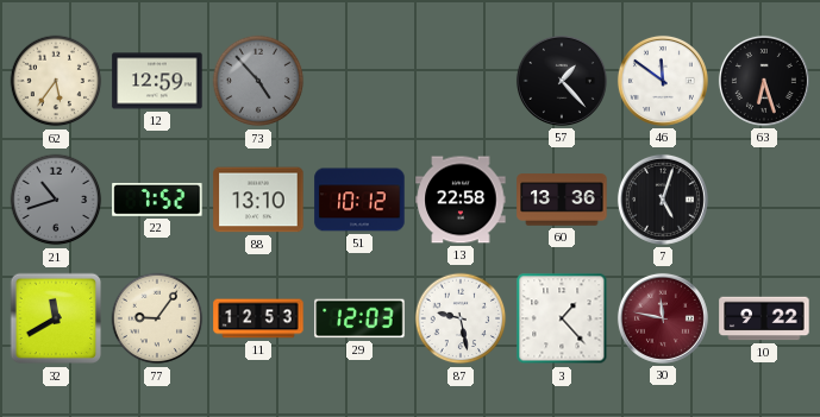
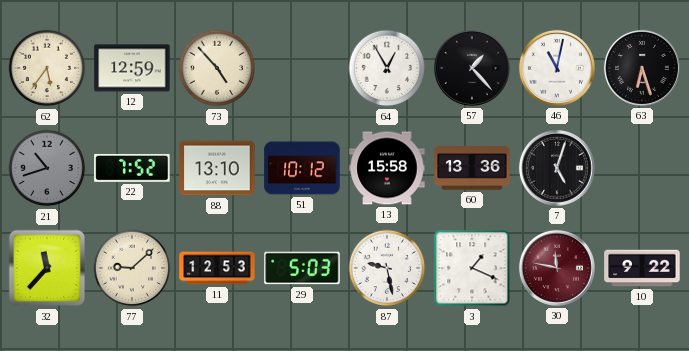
73 dial: grey -> cream
64: none -> 12:55
46: 11:51 -> 11:02
13: 22:58 -> 15:58
32: 11:40 -> 11:37
77: 9:06 -> 9:08
29: 12:03 -> 5:03
3: 1:23 -> 1:19
